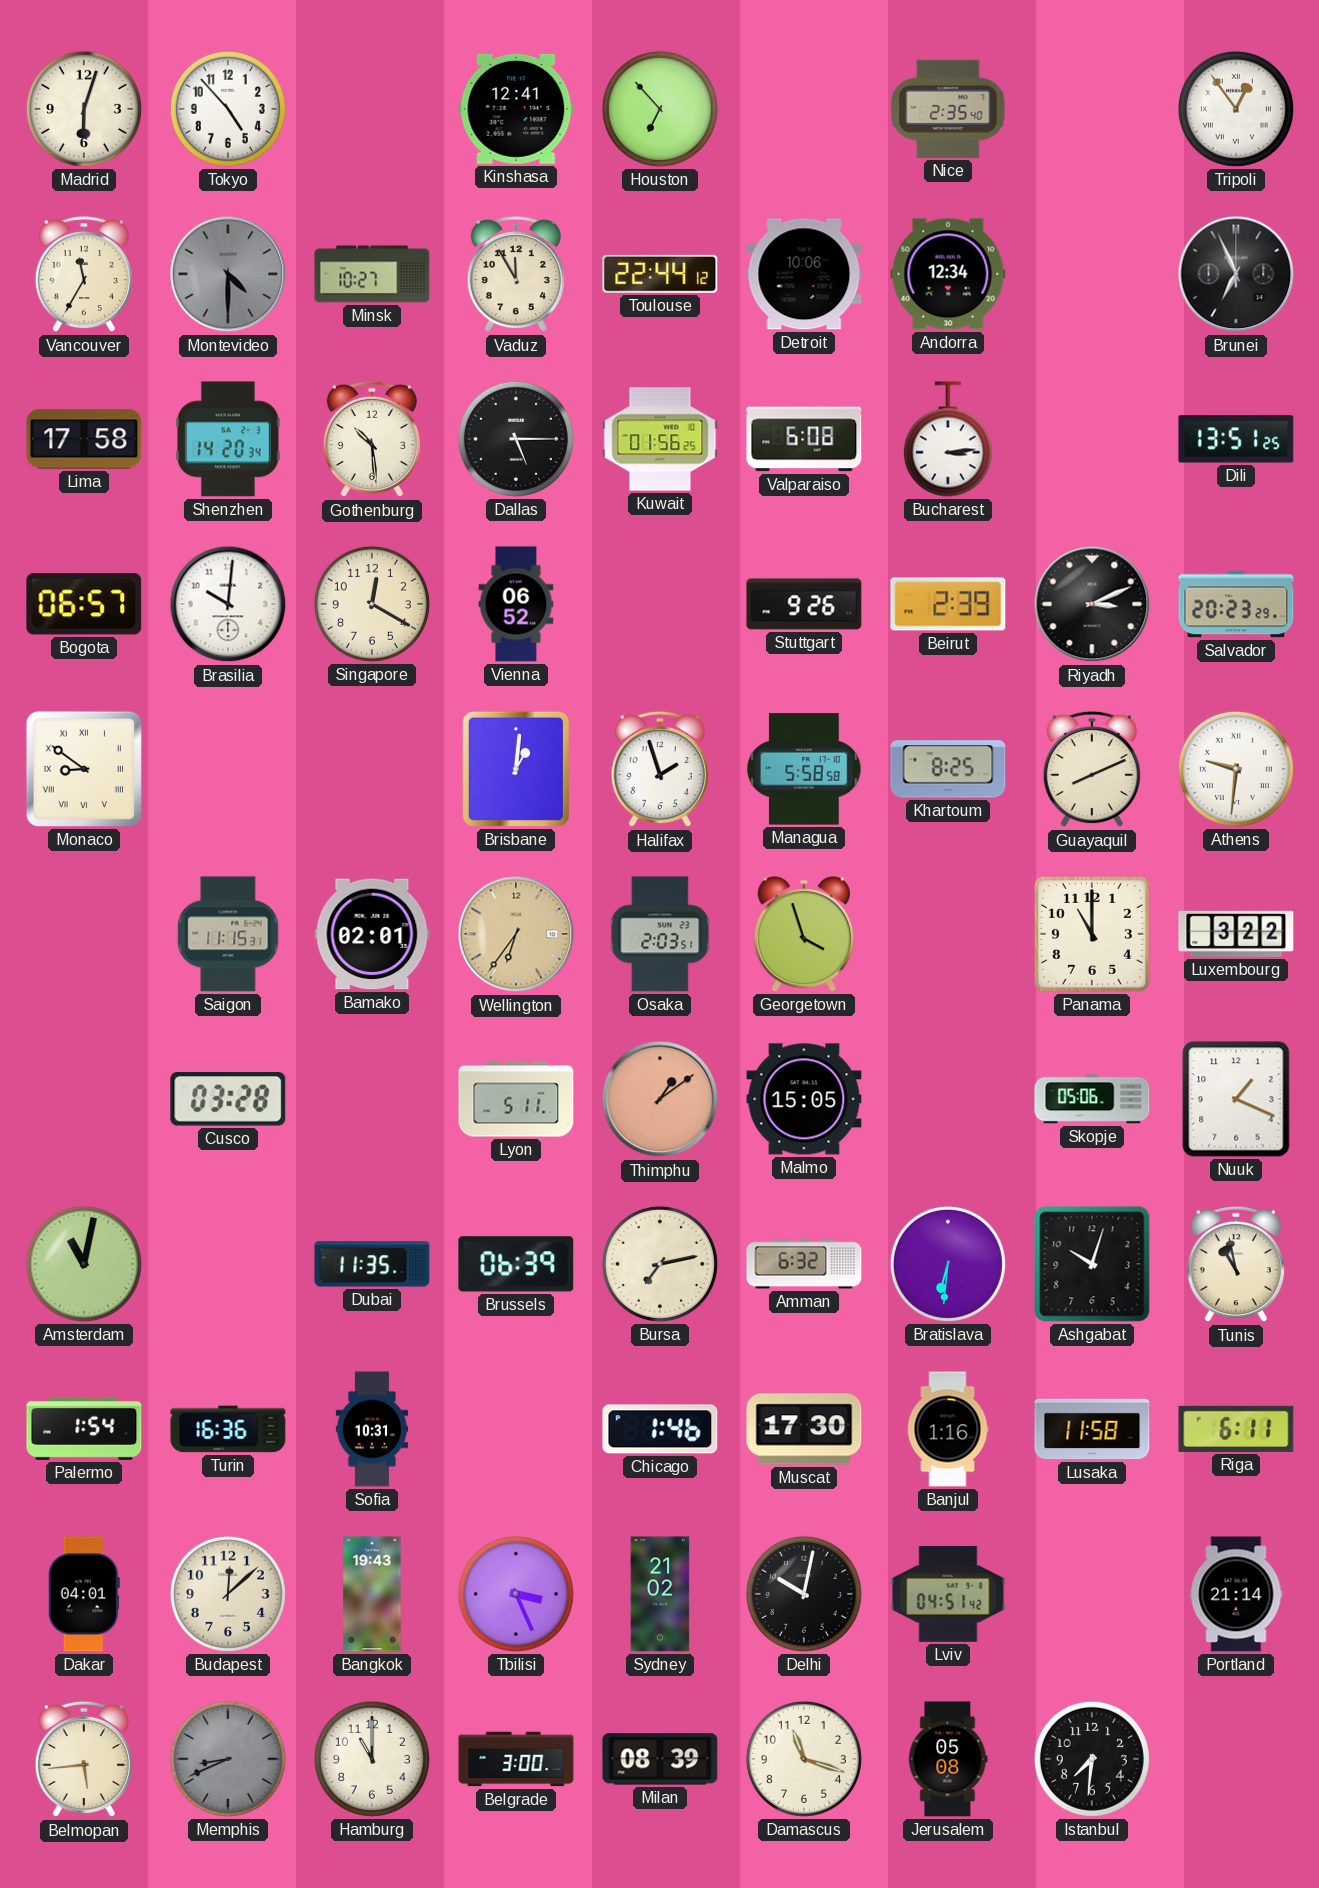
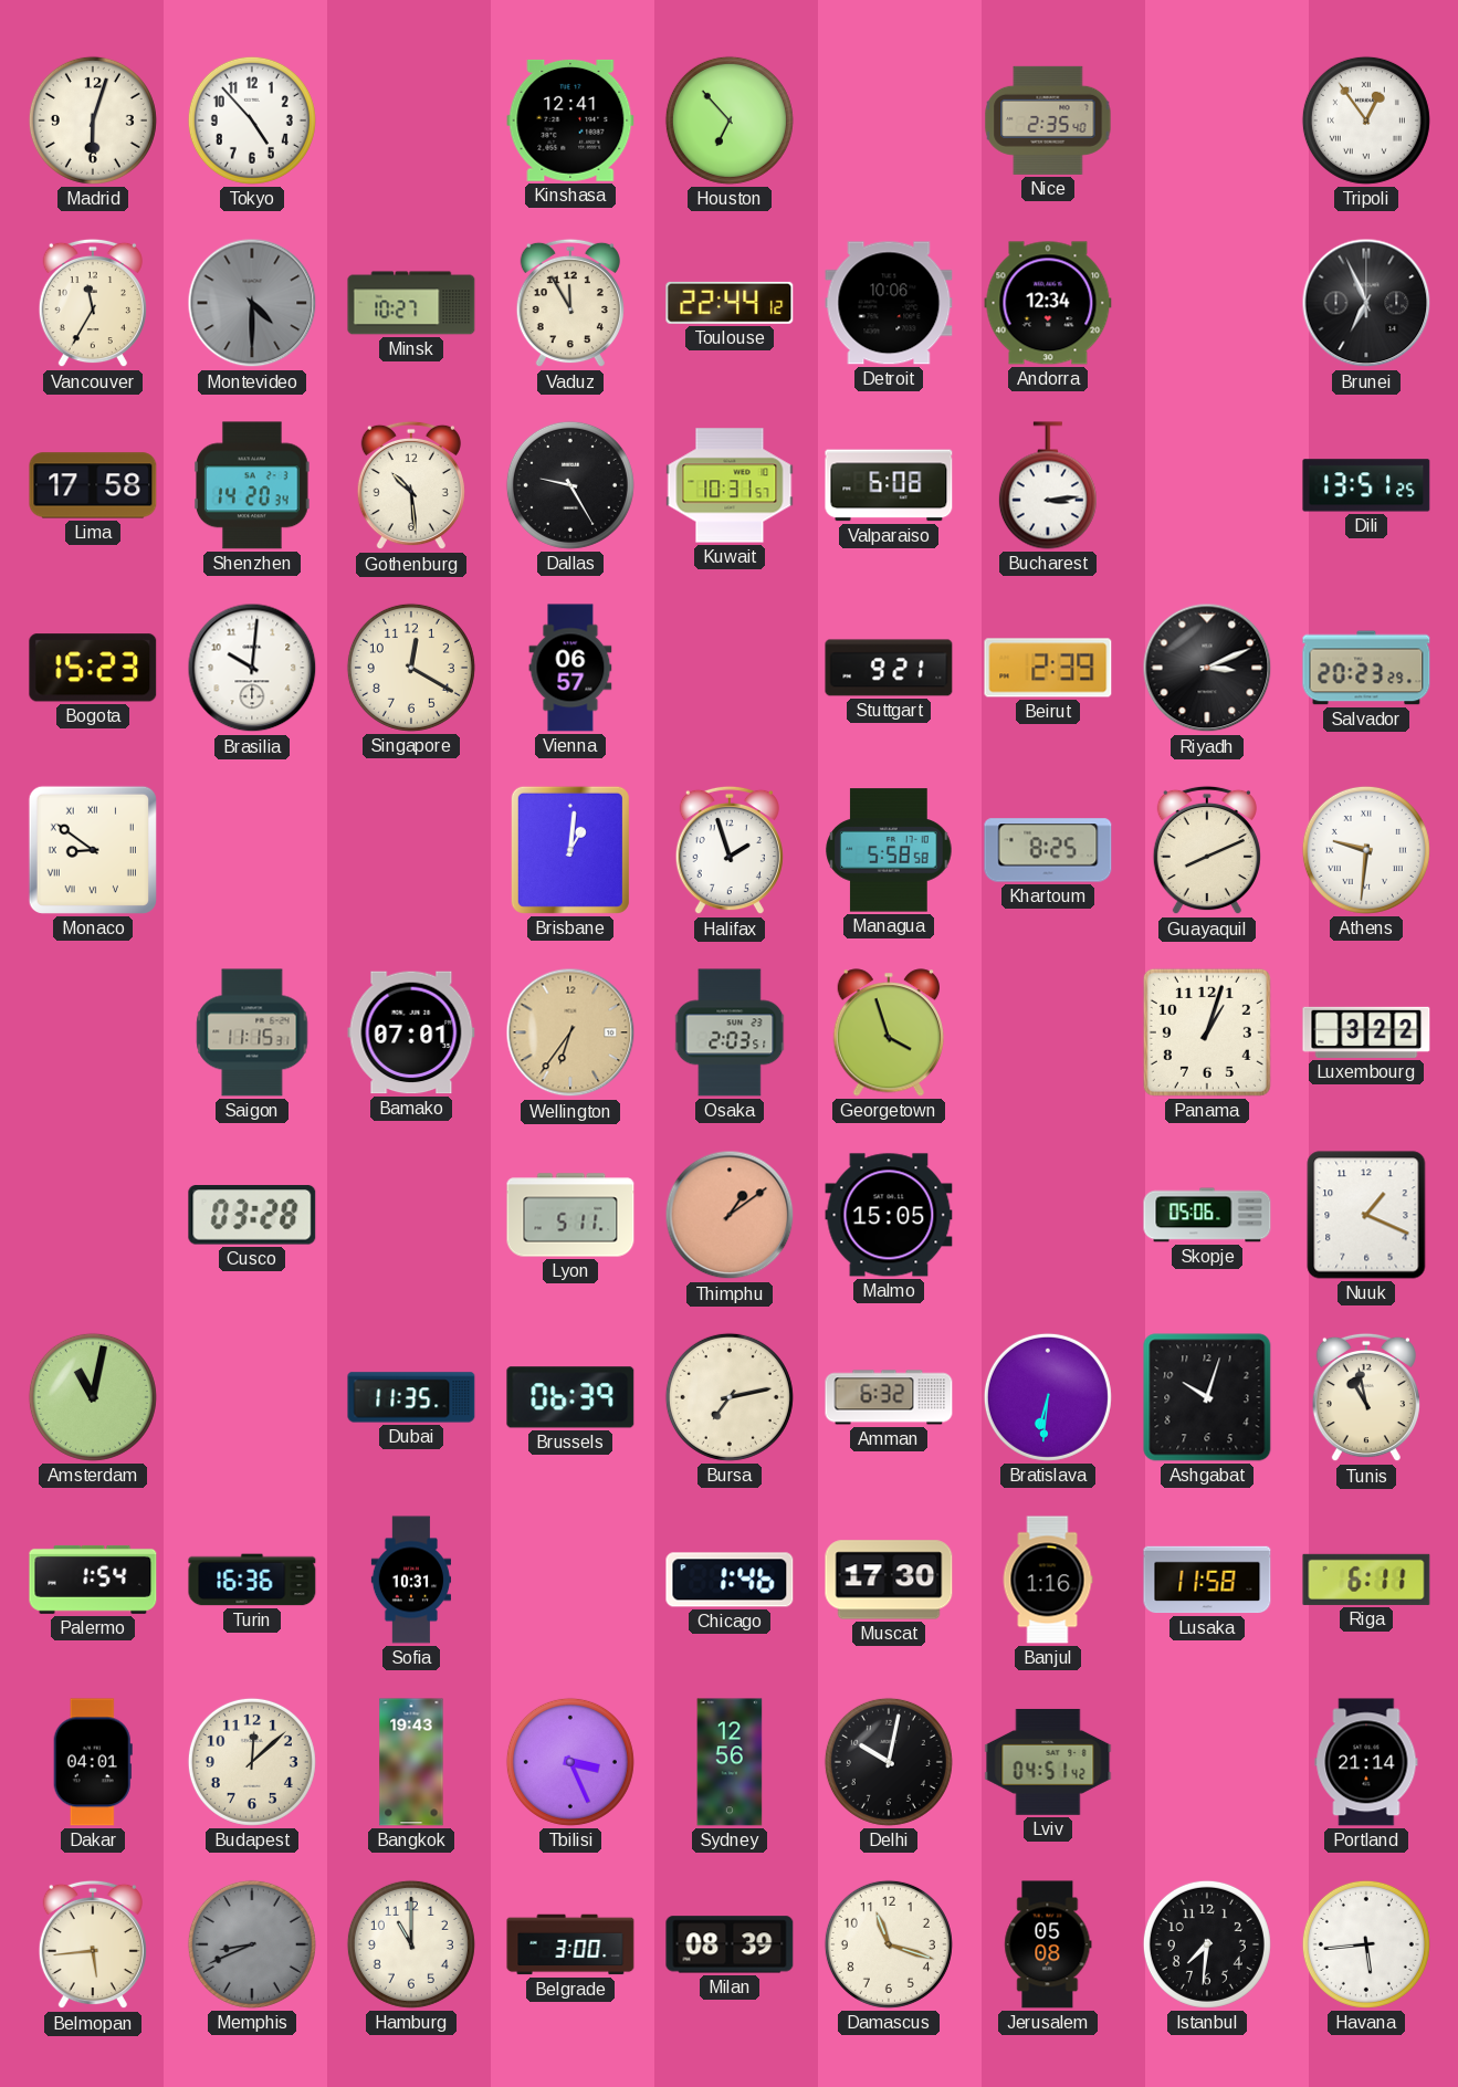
Dallas: 5:15 -> 9:25
Kuwait: 01:56 -> 10:31
Bogota: 06:57 -> 15:23
Vienna: 06:52 -> 06:57
Stuttgart: 9:26 -> 9:21
Bamako: 02:01 -> 07:01
Panama: 11:00 -> 1:03
Sydney: 21:02 -> 12:56
Havana: none -> 5:44
